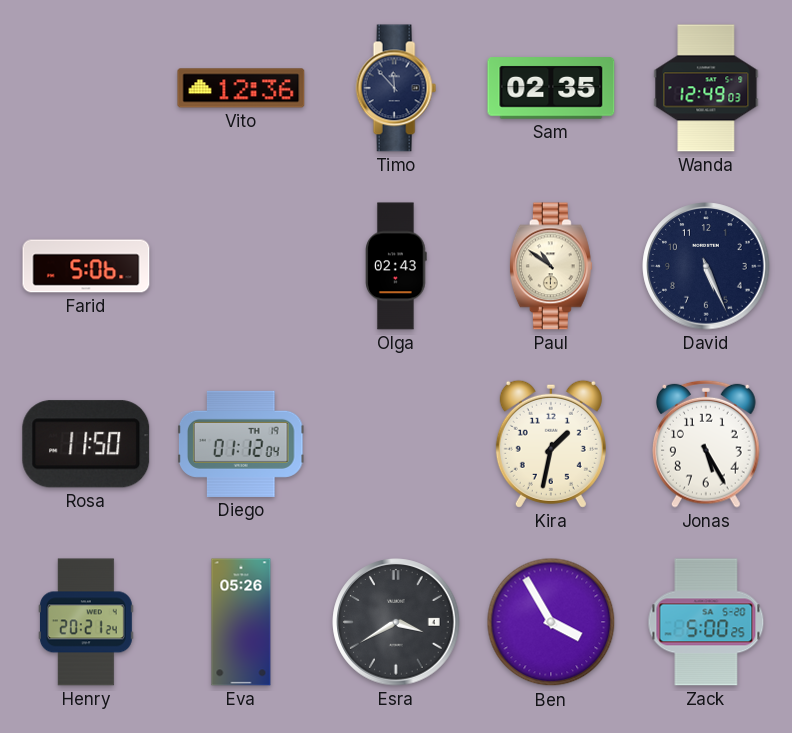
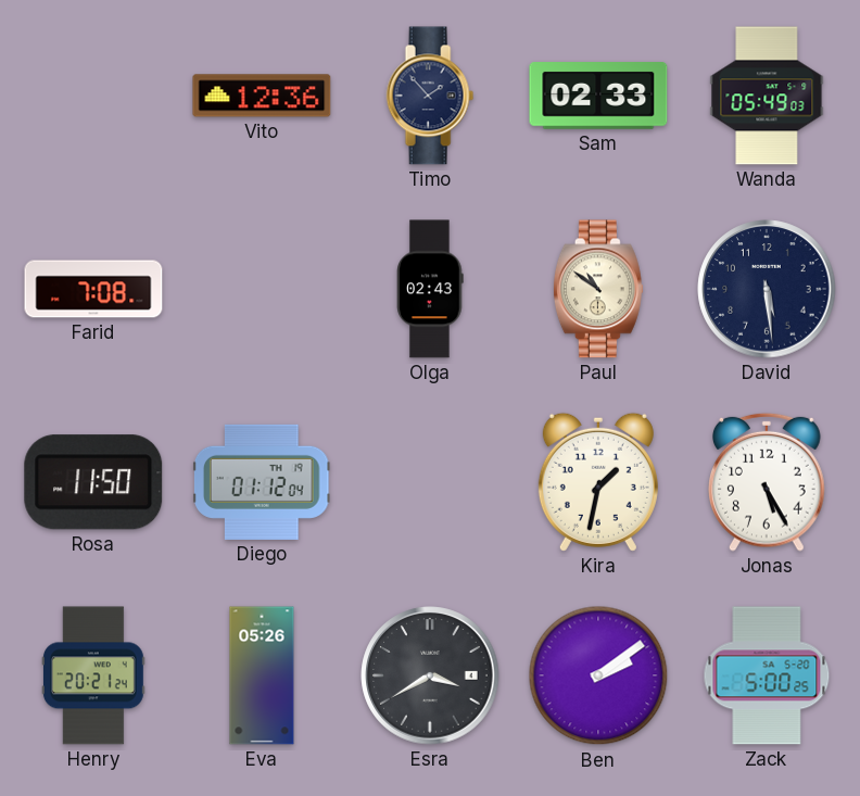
Timo: 11:53 -> 1:53
Sam: 02:35 -> 02:33
Wanda: 12:49 -> 05:49
Farid: 5:06 -> 7:08
David: 5:26 -> 5:29
Ben: 3:55 -> 2:09
